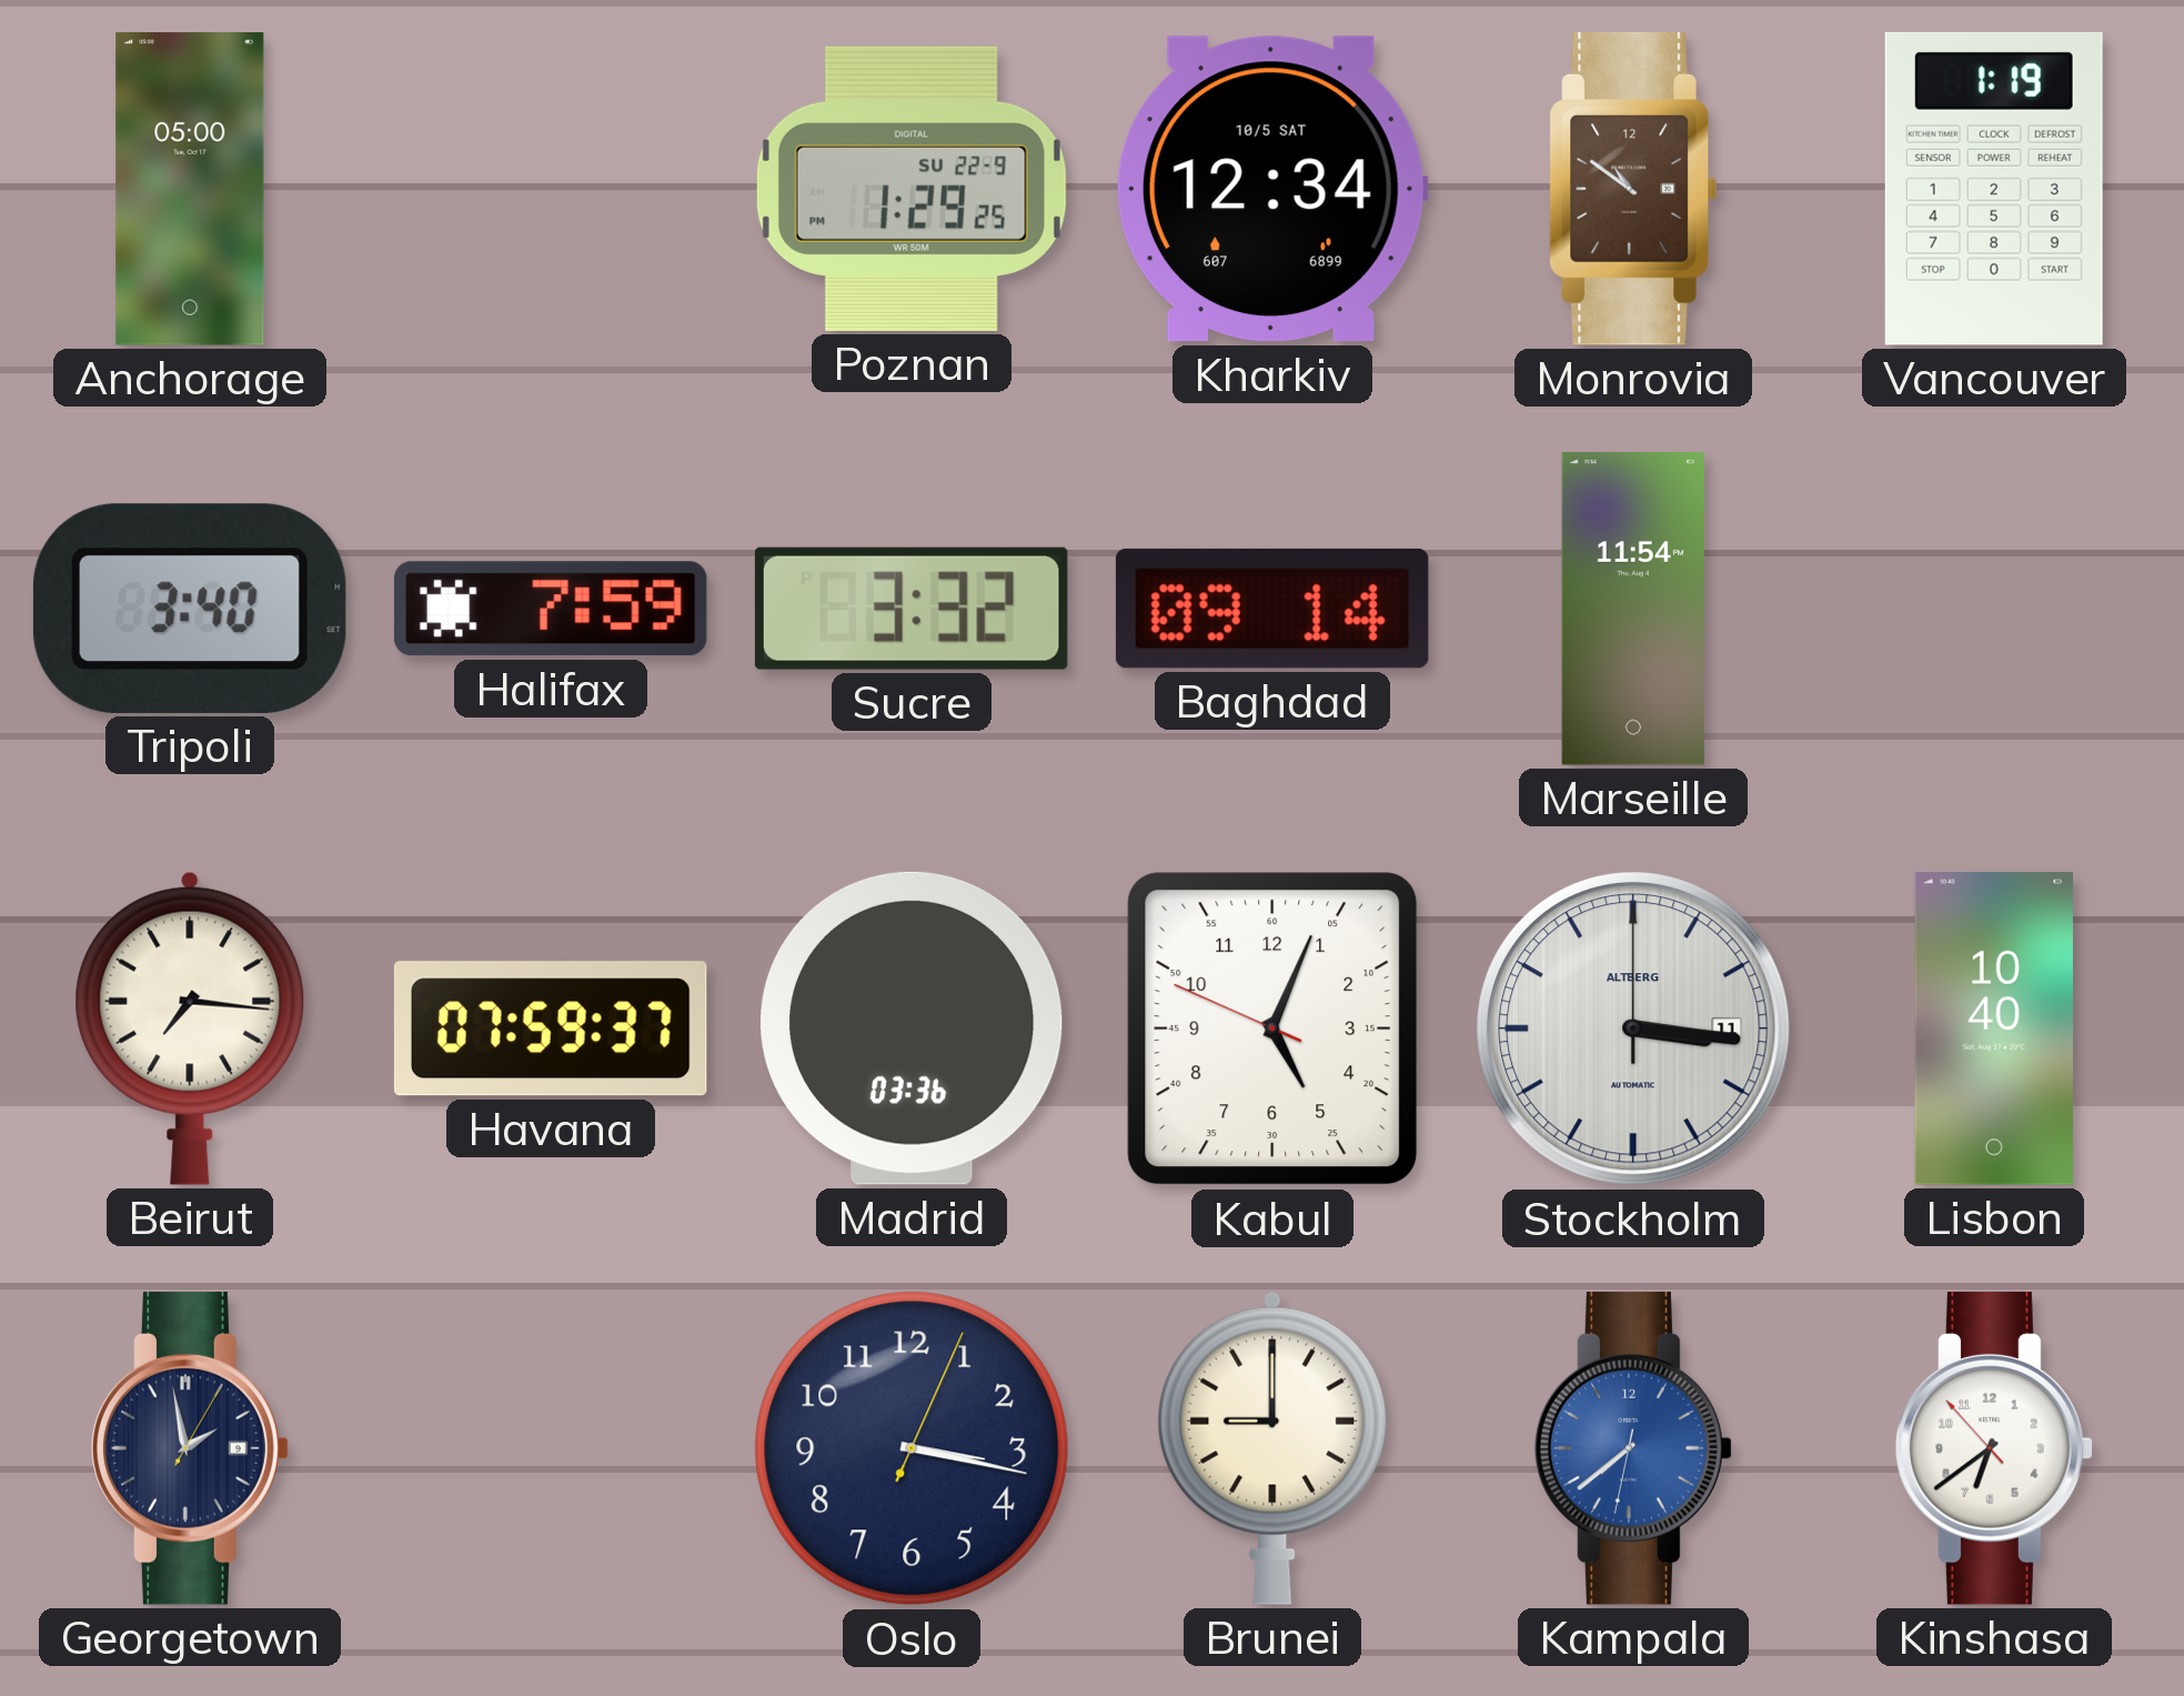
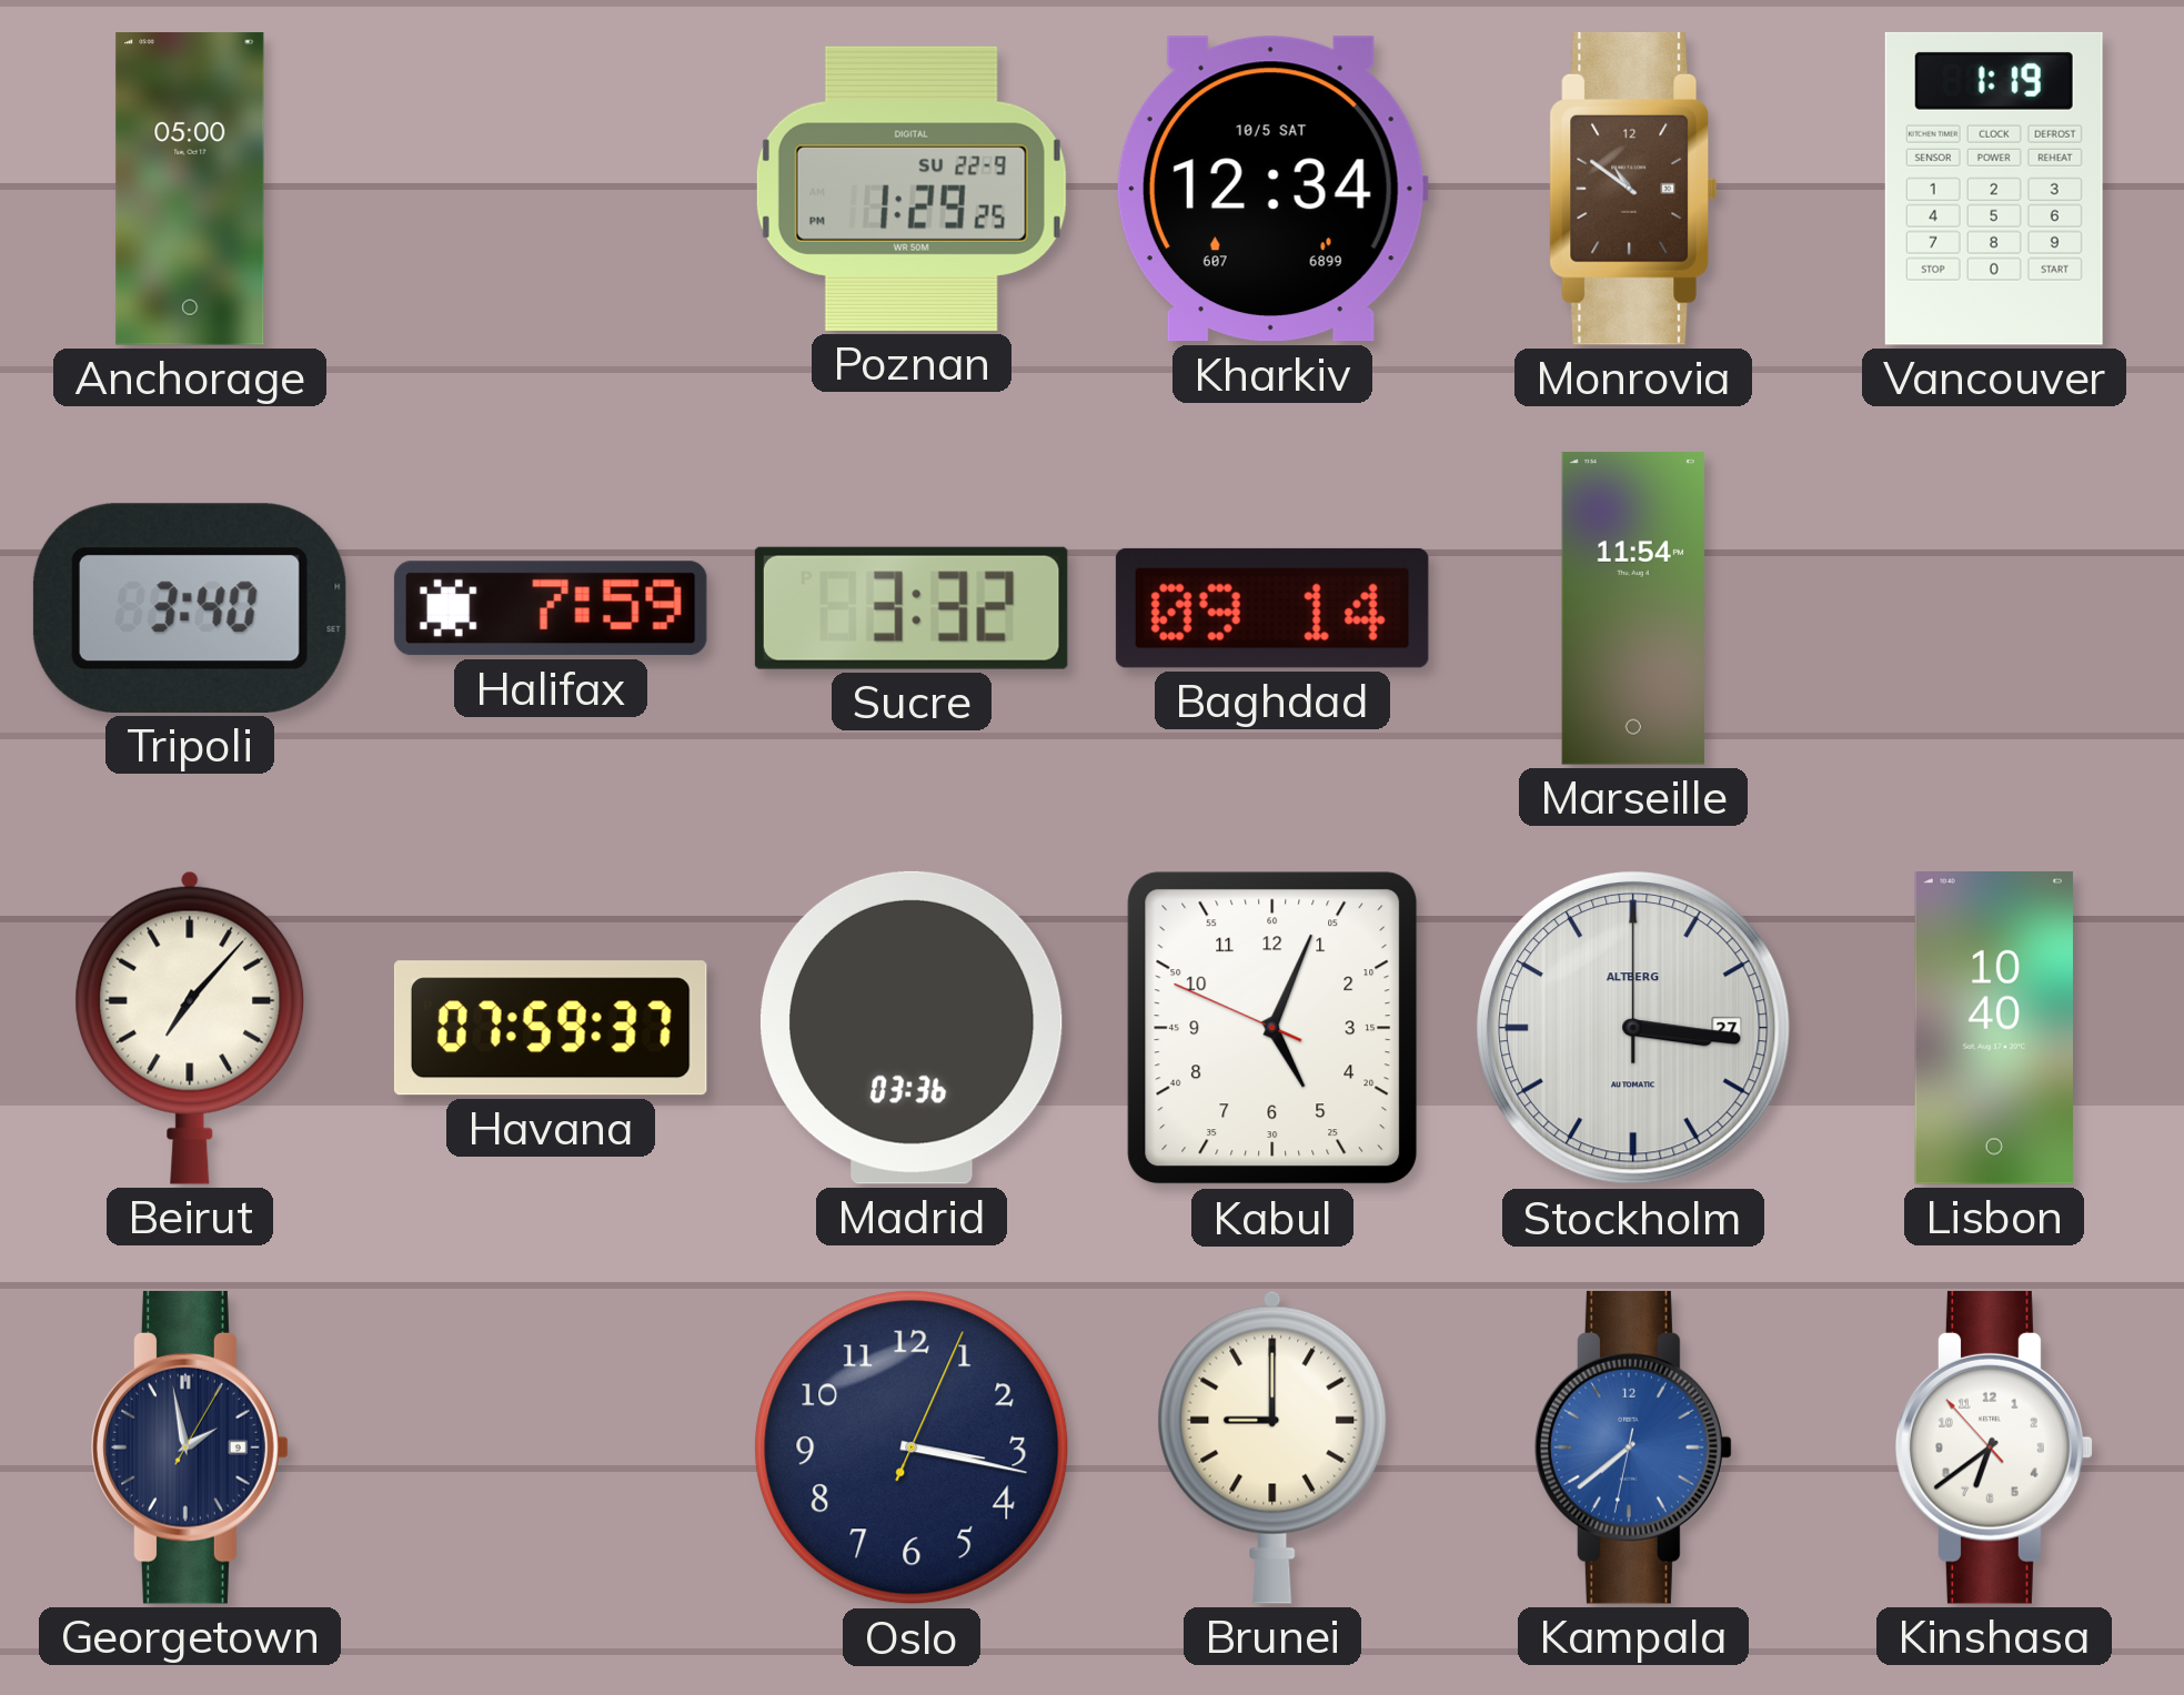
Beirut: 7:16 -> 7:07
Stockholm date: 11 -> 27
